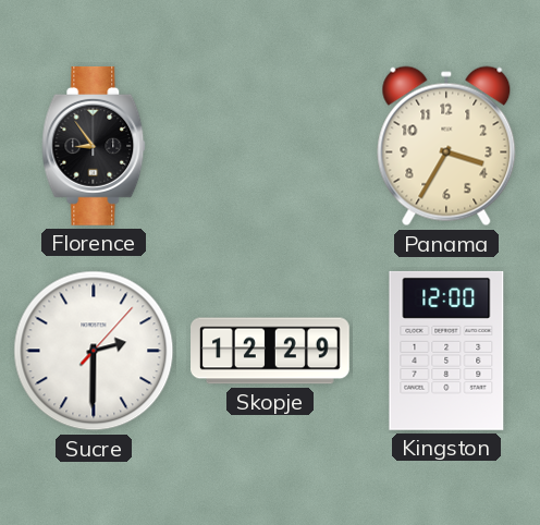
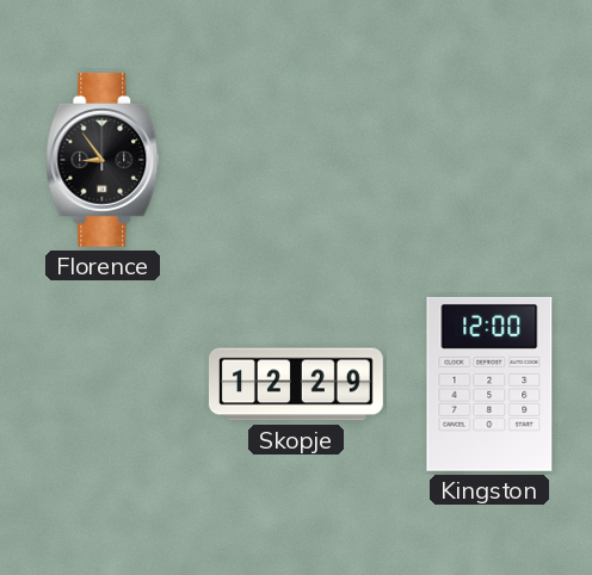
Panama: 3:35 -> none
Sucre: 2:30 -> none
